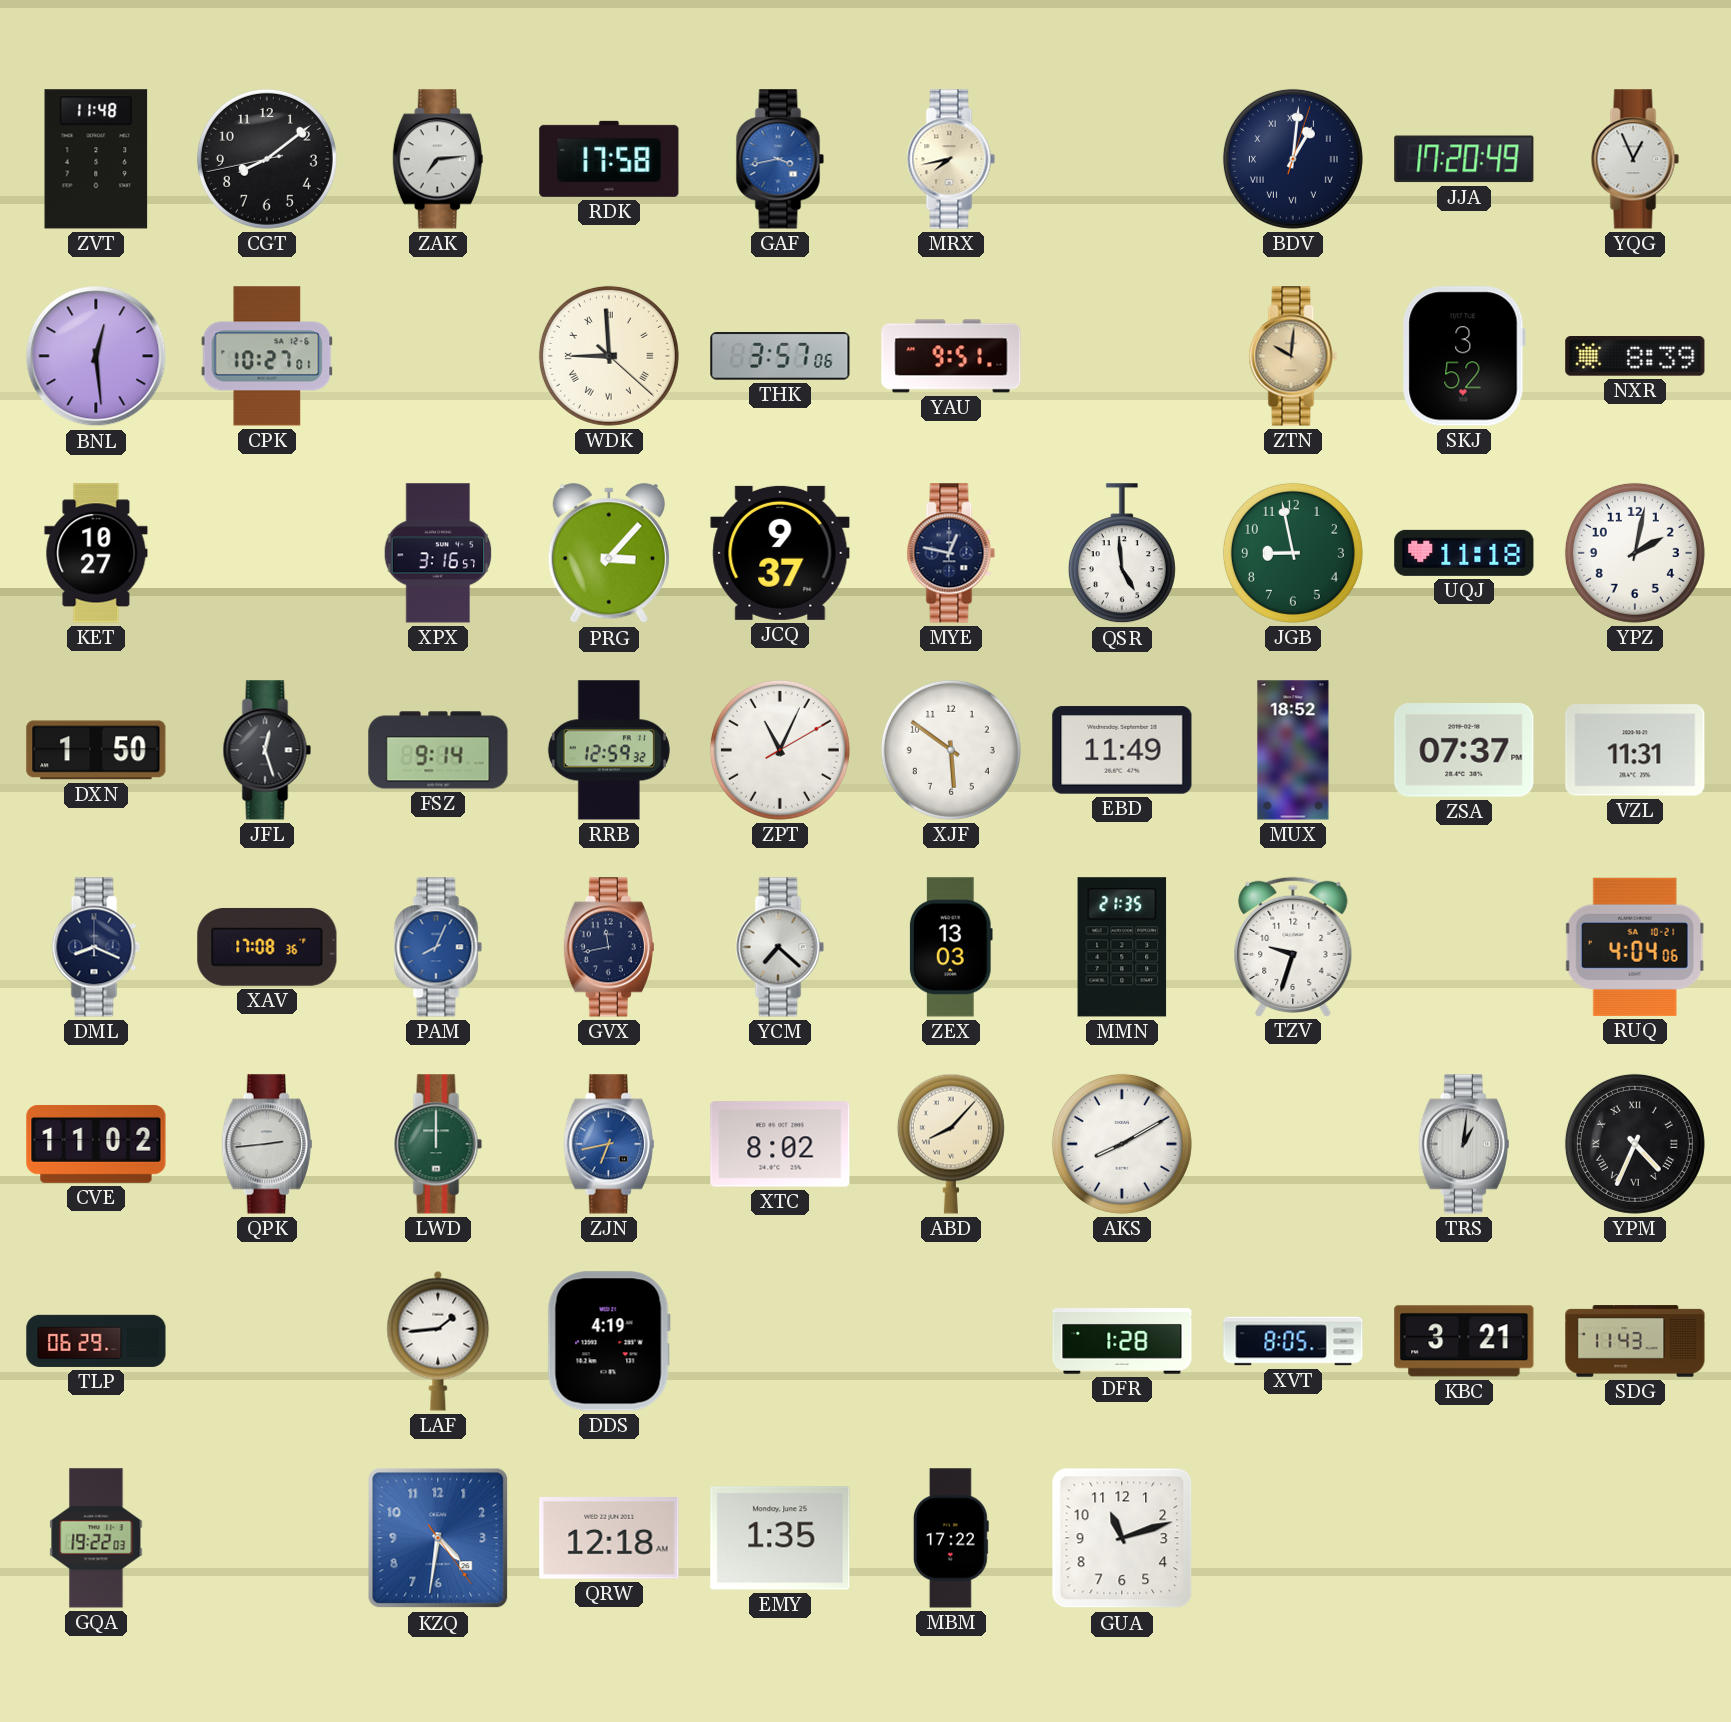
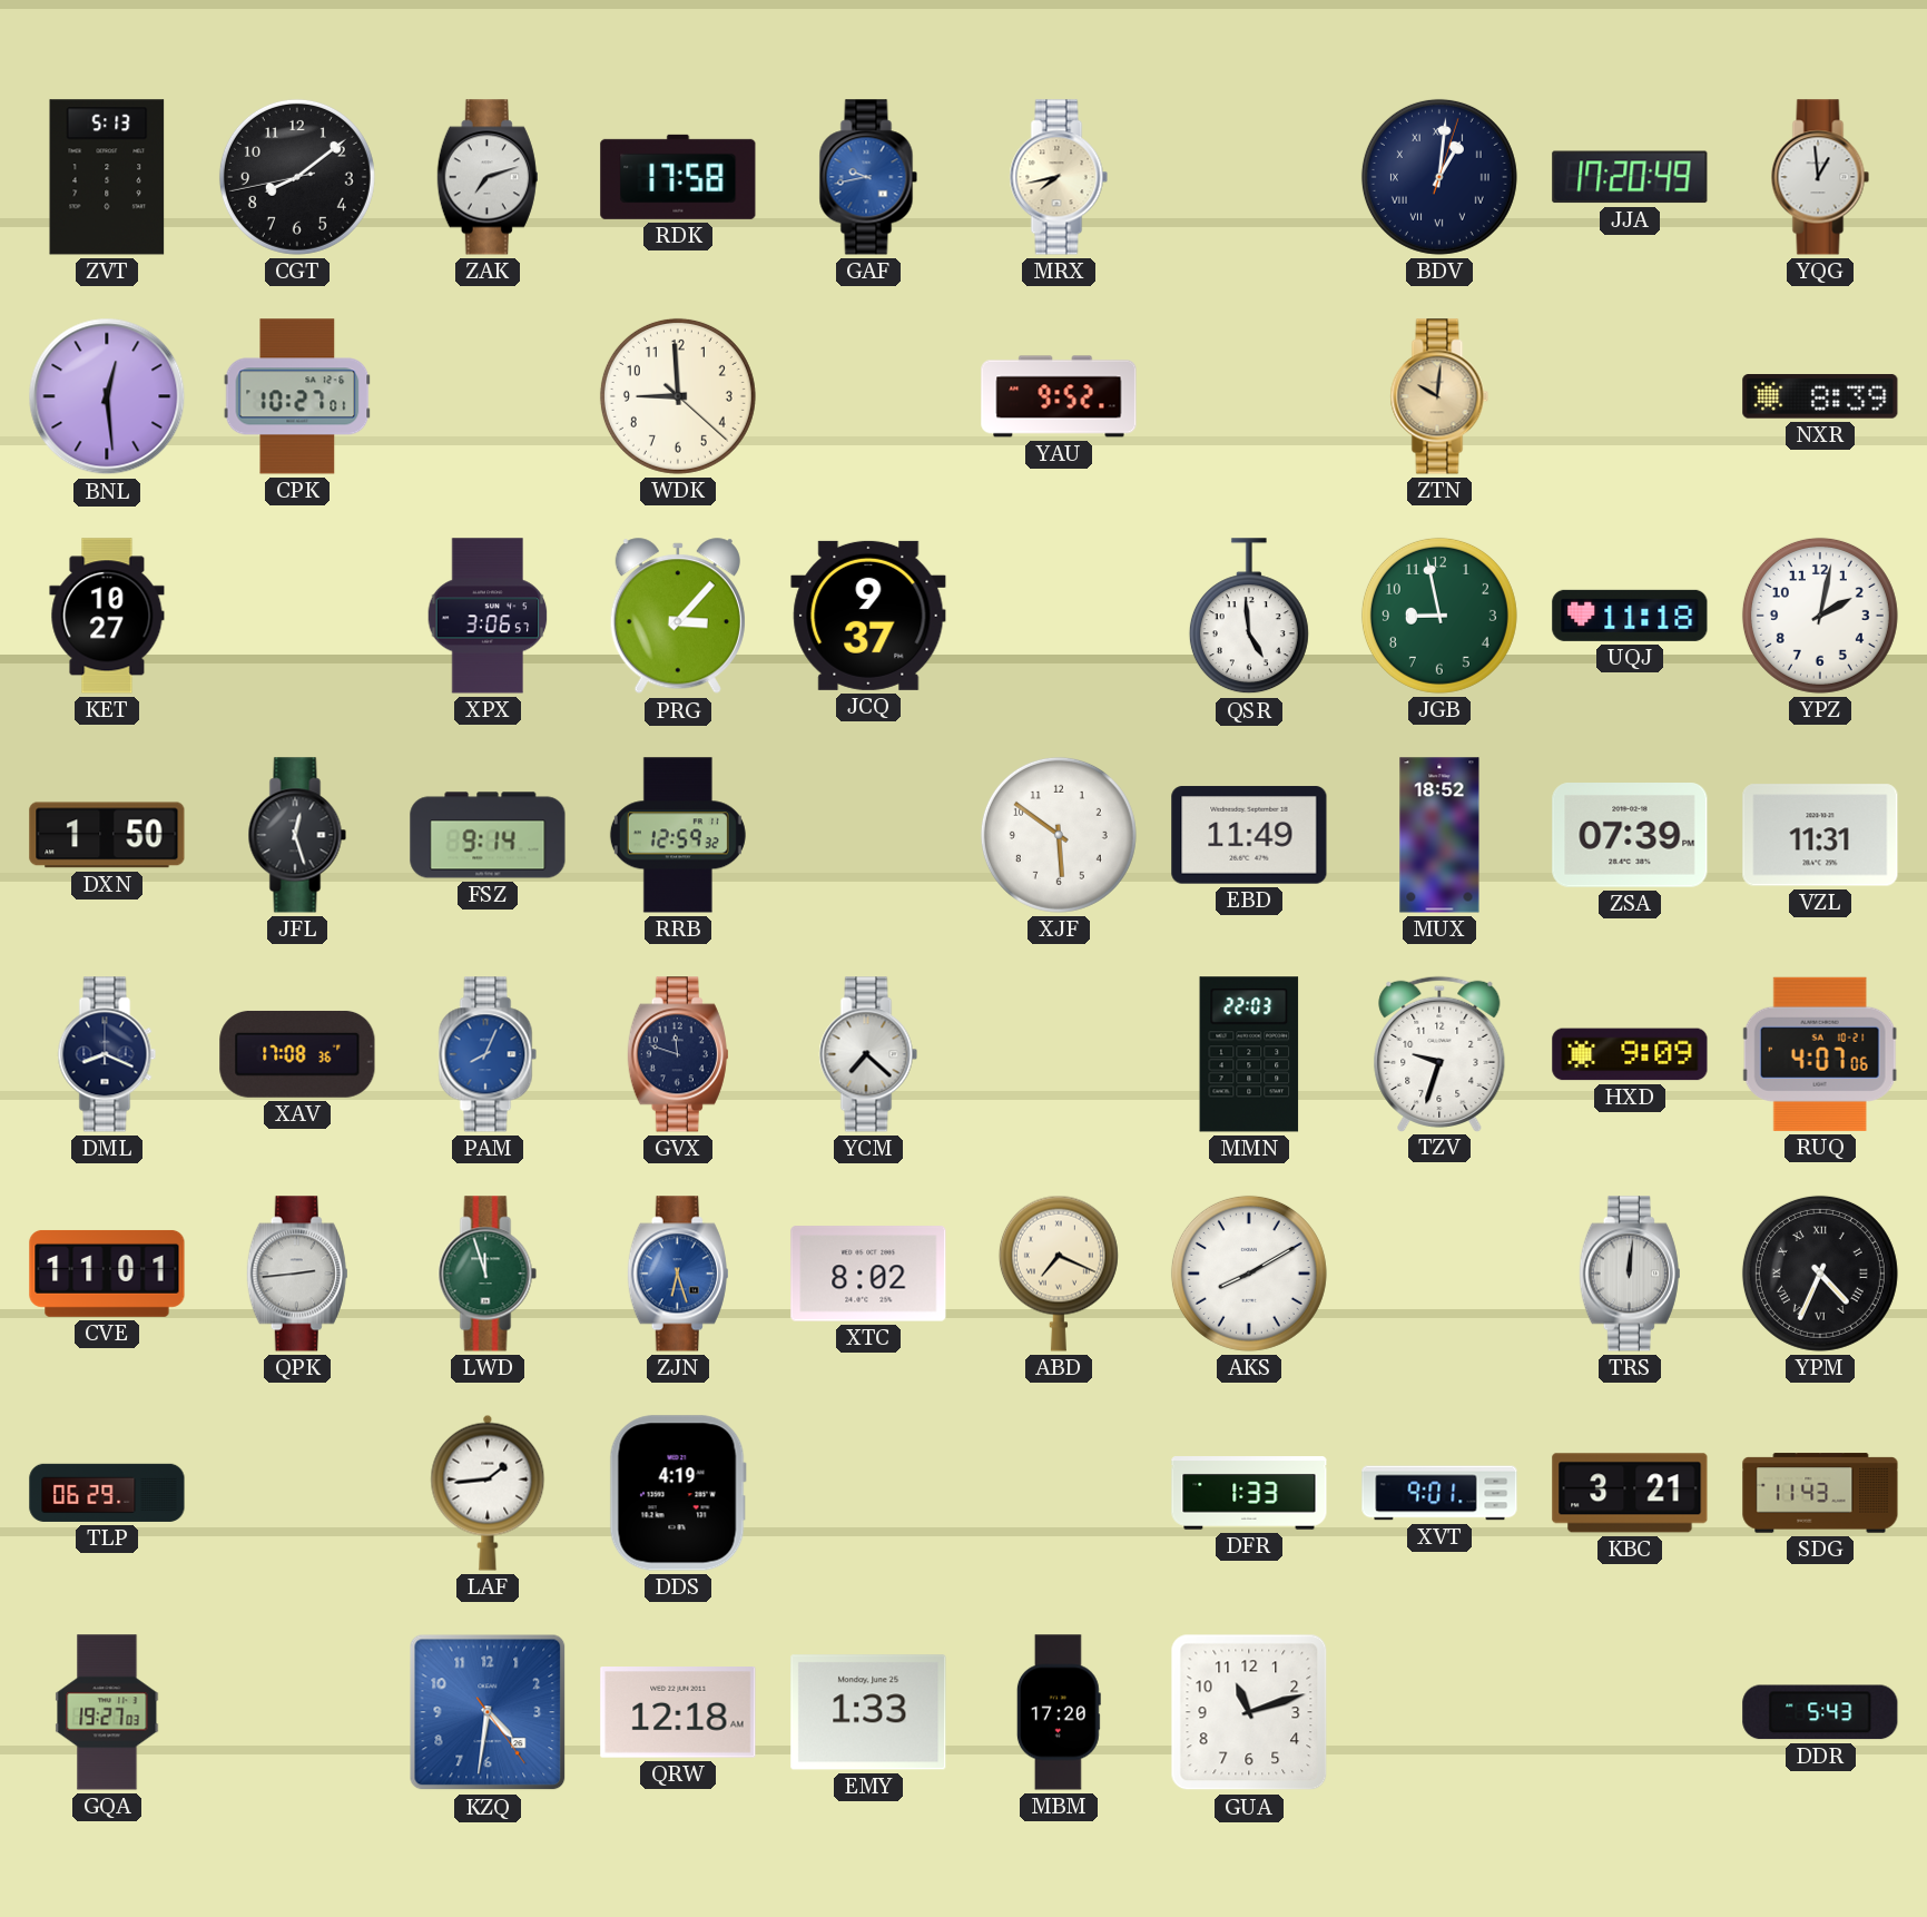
ZVT: 11:48 -> 5:13
ZAK: 7:14 -> 7:12
GAF: 3:43 -> 9:43
YQG: 12:56 -> 12:59
WDK numerals: Roman -> Arabic
THK: 3:57 -> none
YAU: 9:51 -> 9:52
SKJ: 3:52 -> none
XPX: 3:16 -> 3:06
MYE: 12:47 -> none
ZPT: 11:04 -> none
ZSA: 07:37 -> 07:39
GVX: 11:43 -> 11:48
ZEX: 13:03 -> none
MMN: 21:35 -> 22:03
HXD: none -> 9:09
RUQ: 4:04 -> 4:07
CVE: 11:02 -> 11:01
LWD: 12:00 -> 11:57
ZJN: 6:43 -> 6:27
ABD: 8:07 -> 7:19
TRS: 1:01 -> 12:01
DFR: 1:28 -> 1:33
XVT: 8:05 -> 9:01
GQA: 19:22 -> 19:27
EMY: 1:35 -> 1:33
MBM: 17:22 -> 17:20
DDR: none -> 5:43
